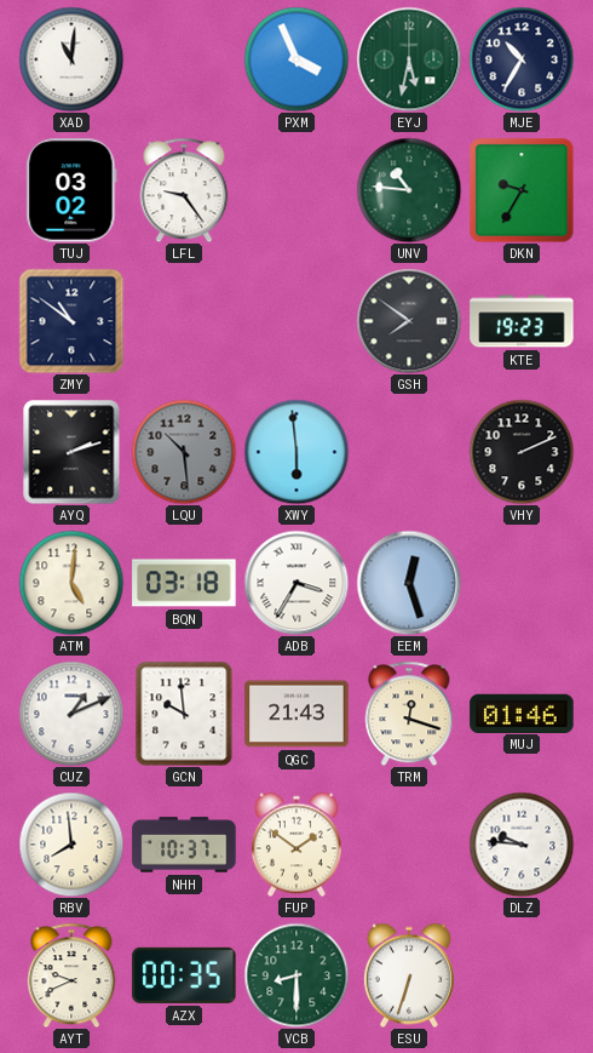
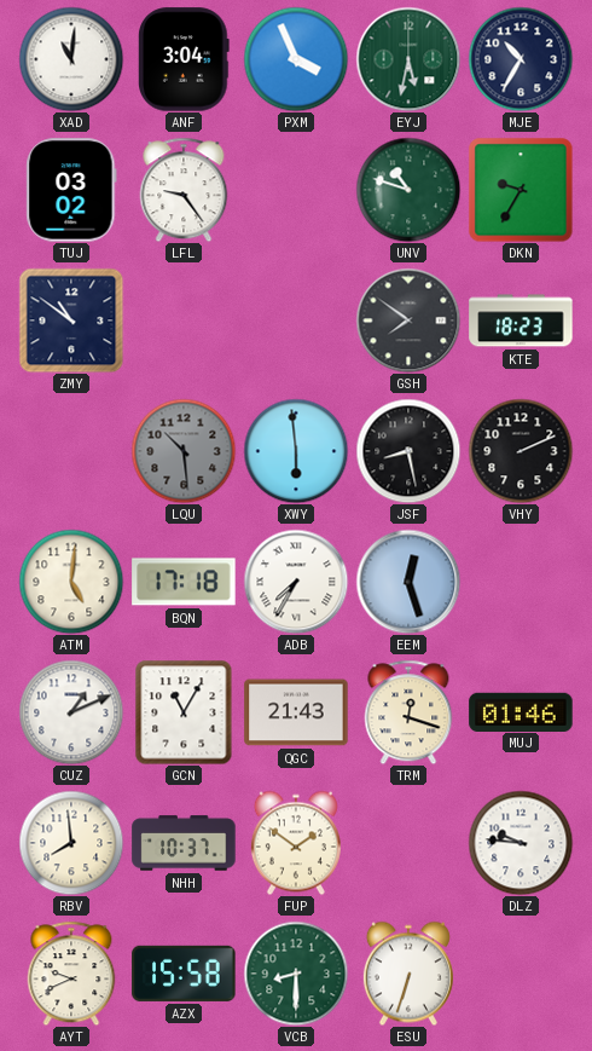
ANF: none -> 3:04
UNV: 10:46 -> 10:48
KTE: 19:23 -> 18:23
AYQ: 2:12 -> none
JSF: none -> 8:28
BQN: 03:18 -> 17:18
ADB: 3:35 -> 7:35
GCN: 9:59 -> 11:05
AZX: 00:35 -> 15:58
